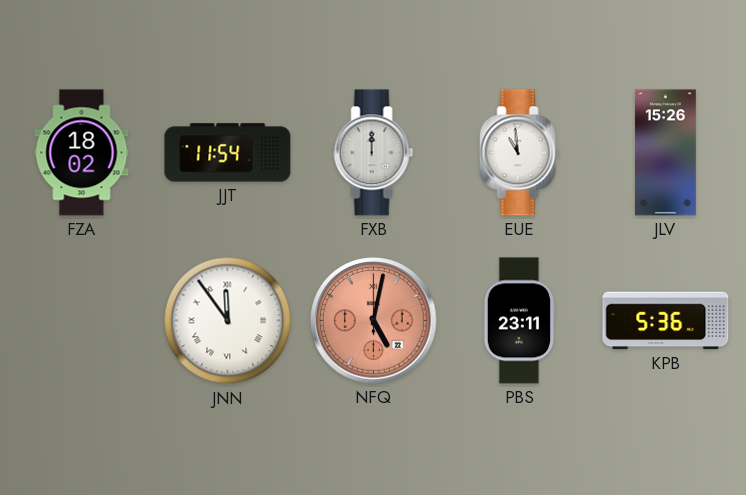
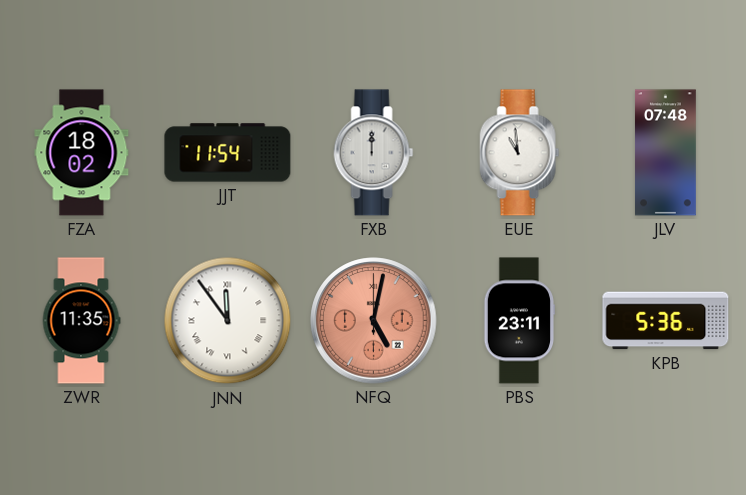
JLV: 15:26 -> 07:48
ZWR: none -> 11:35
